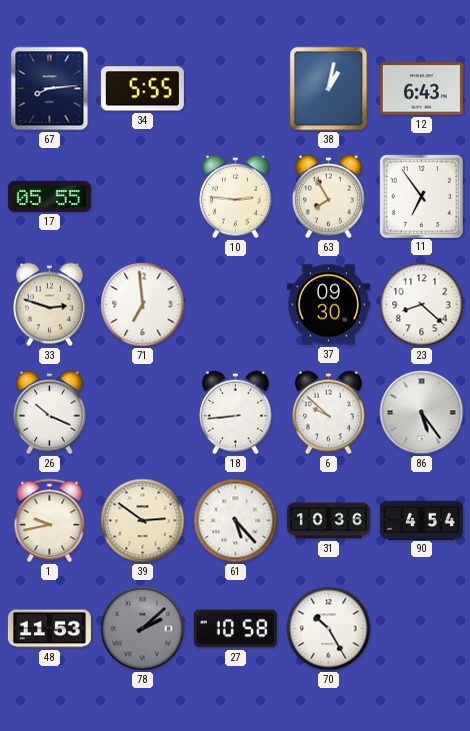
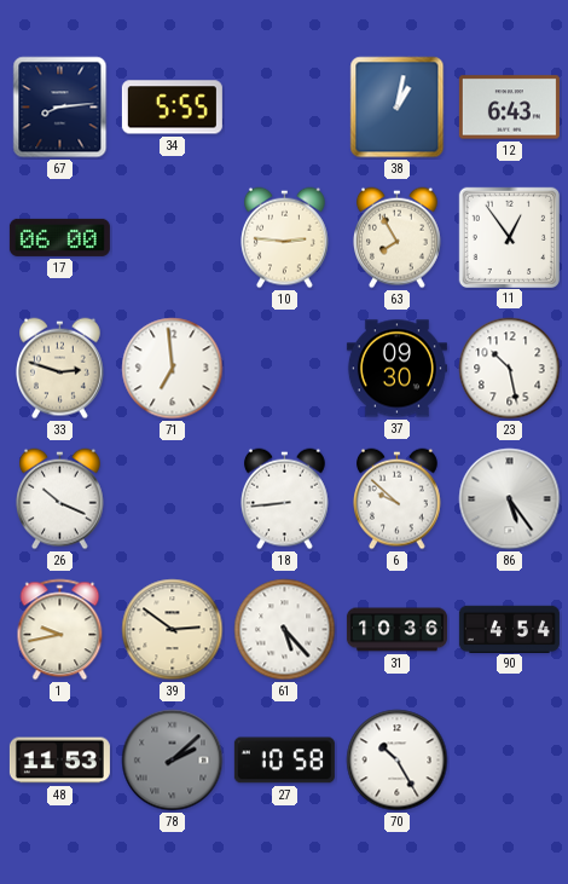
17: 05:55 -> 06:00
11: 6:54 -> 12:54
23: 8:22 -> 10:28
